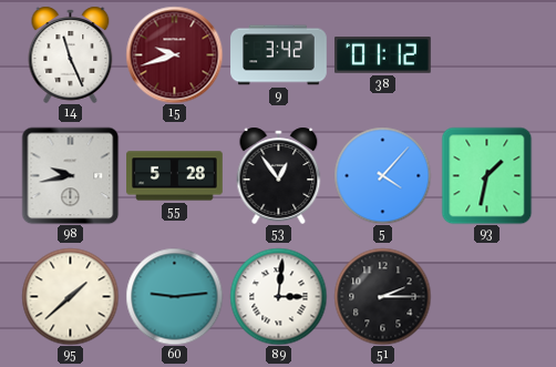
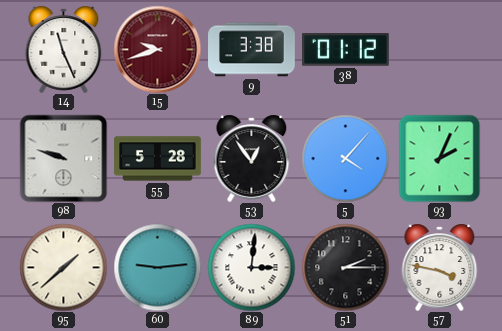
9: 3:42 -> 3:38
98: 9:43 -> 9:48
93: 1:32 -> 2:04
57: none -> 3:47
